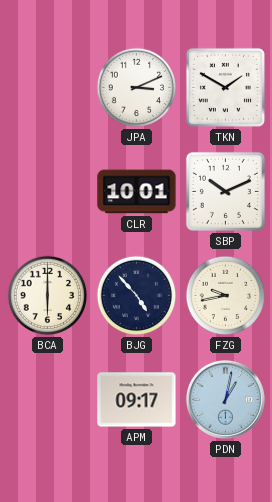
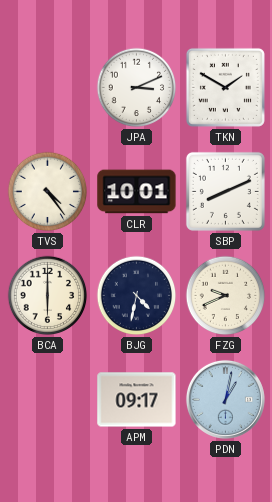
TVS: none -> 4:24
SBP: 10:11 -> 8:11
BJG: 4:53 -> 4:32
FZG: 9:43 -> 9:41
